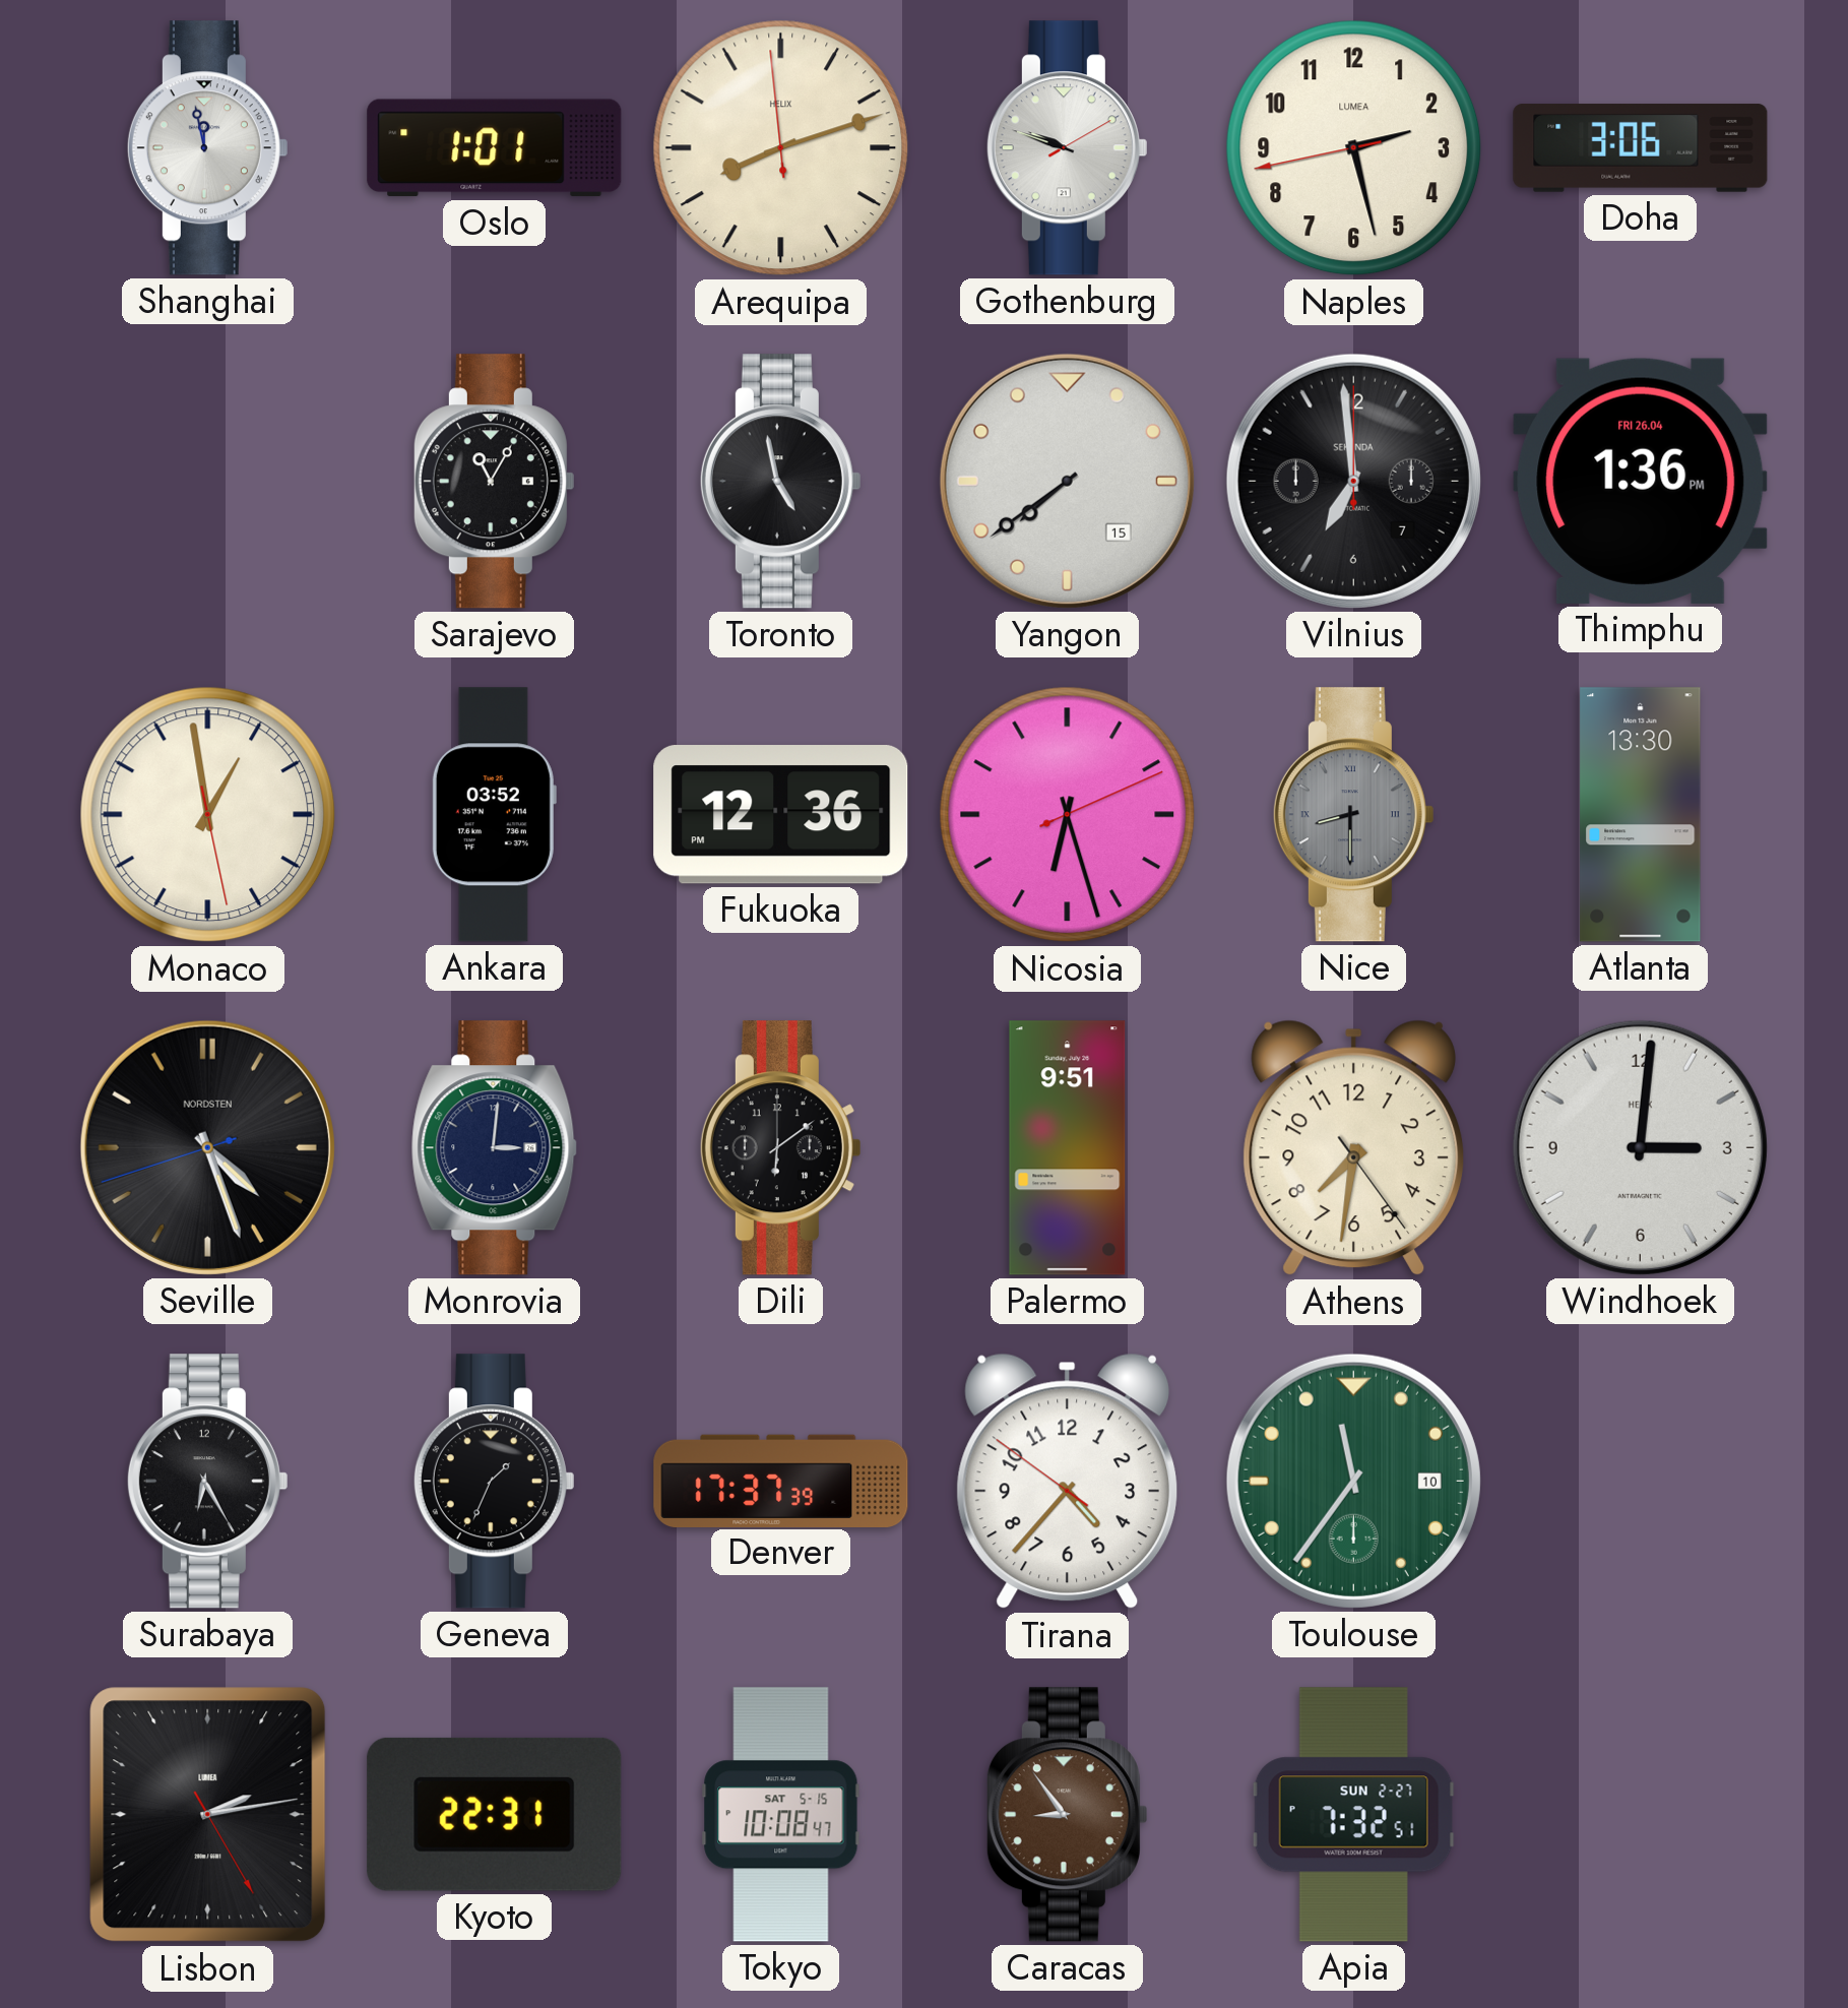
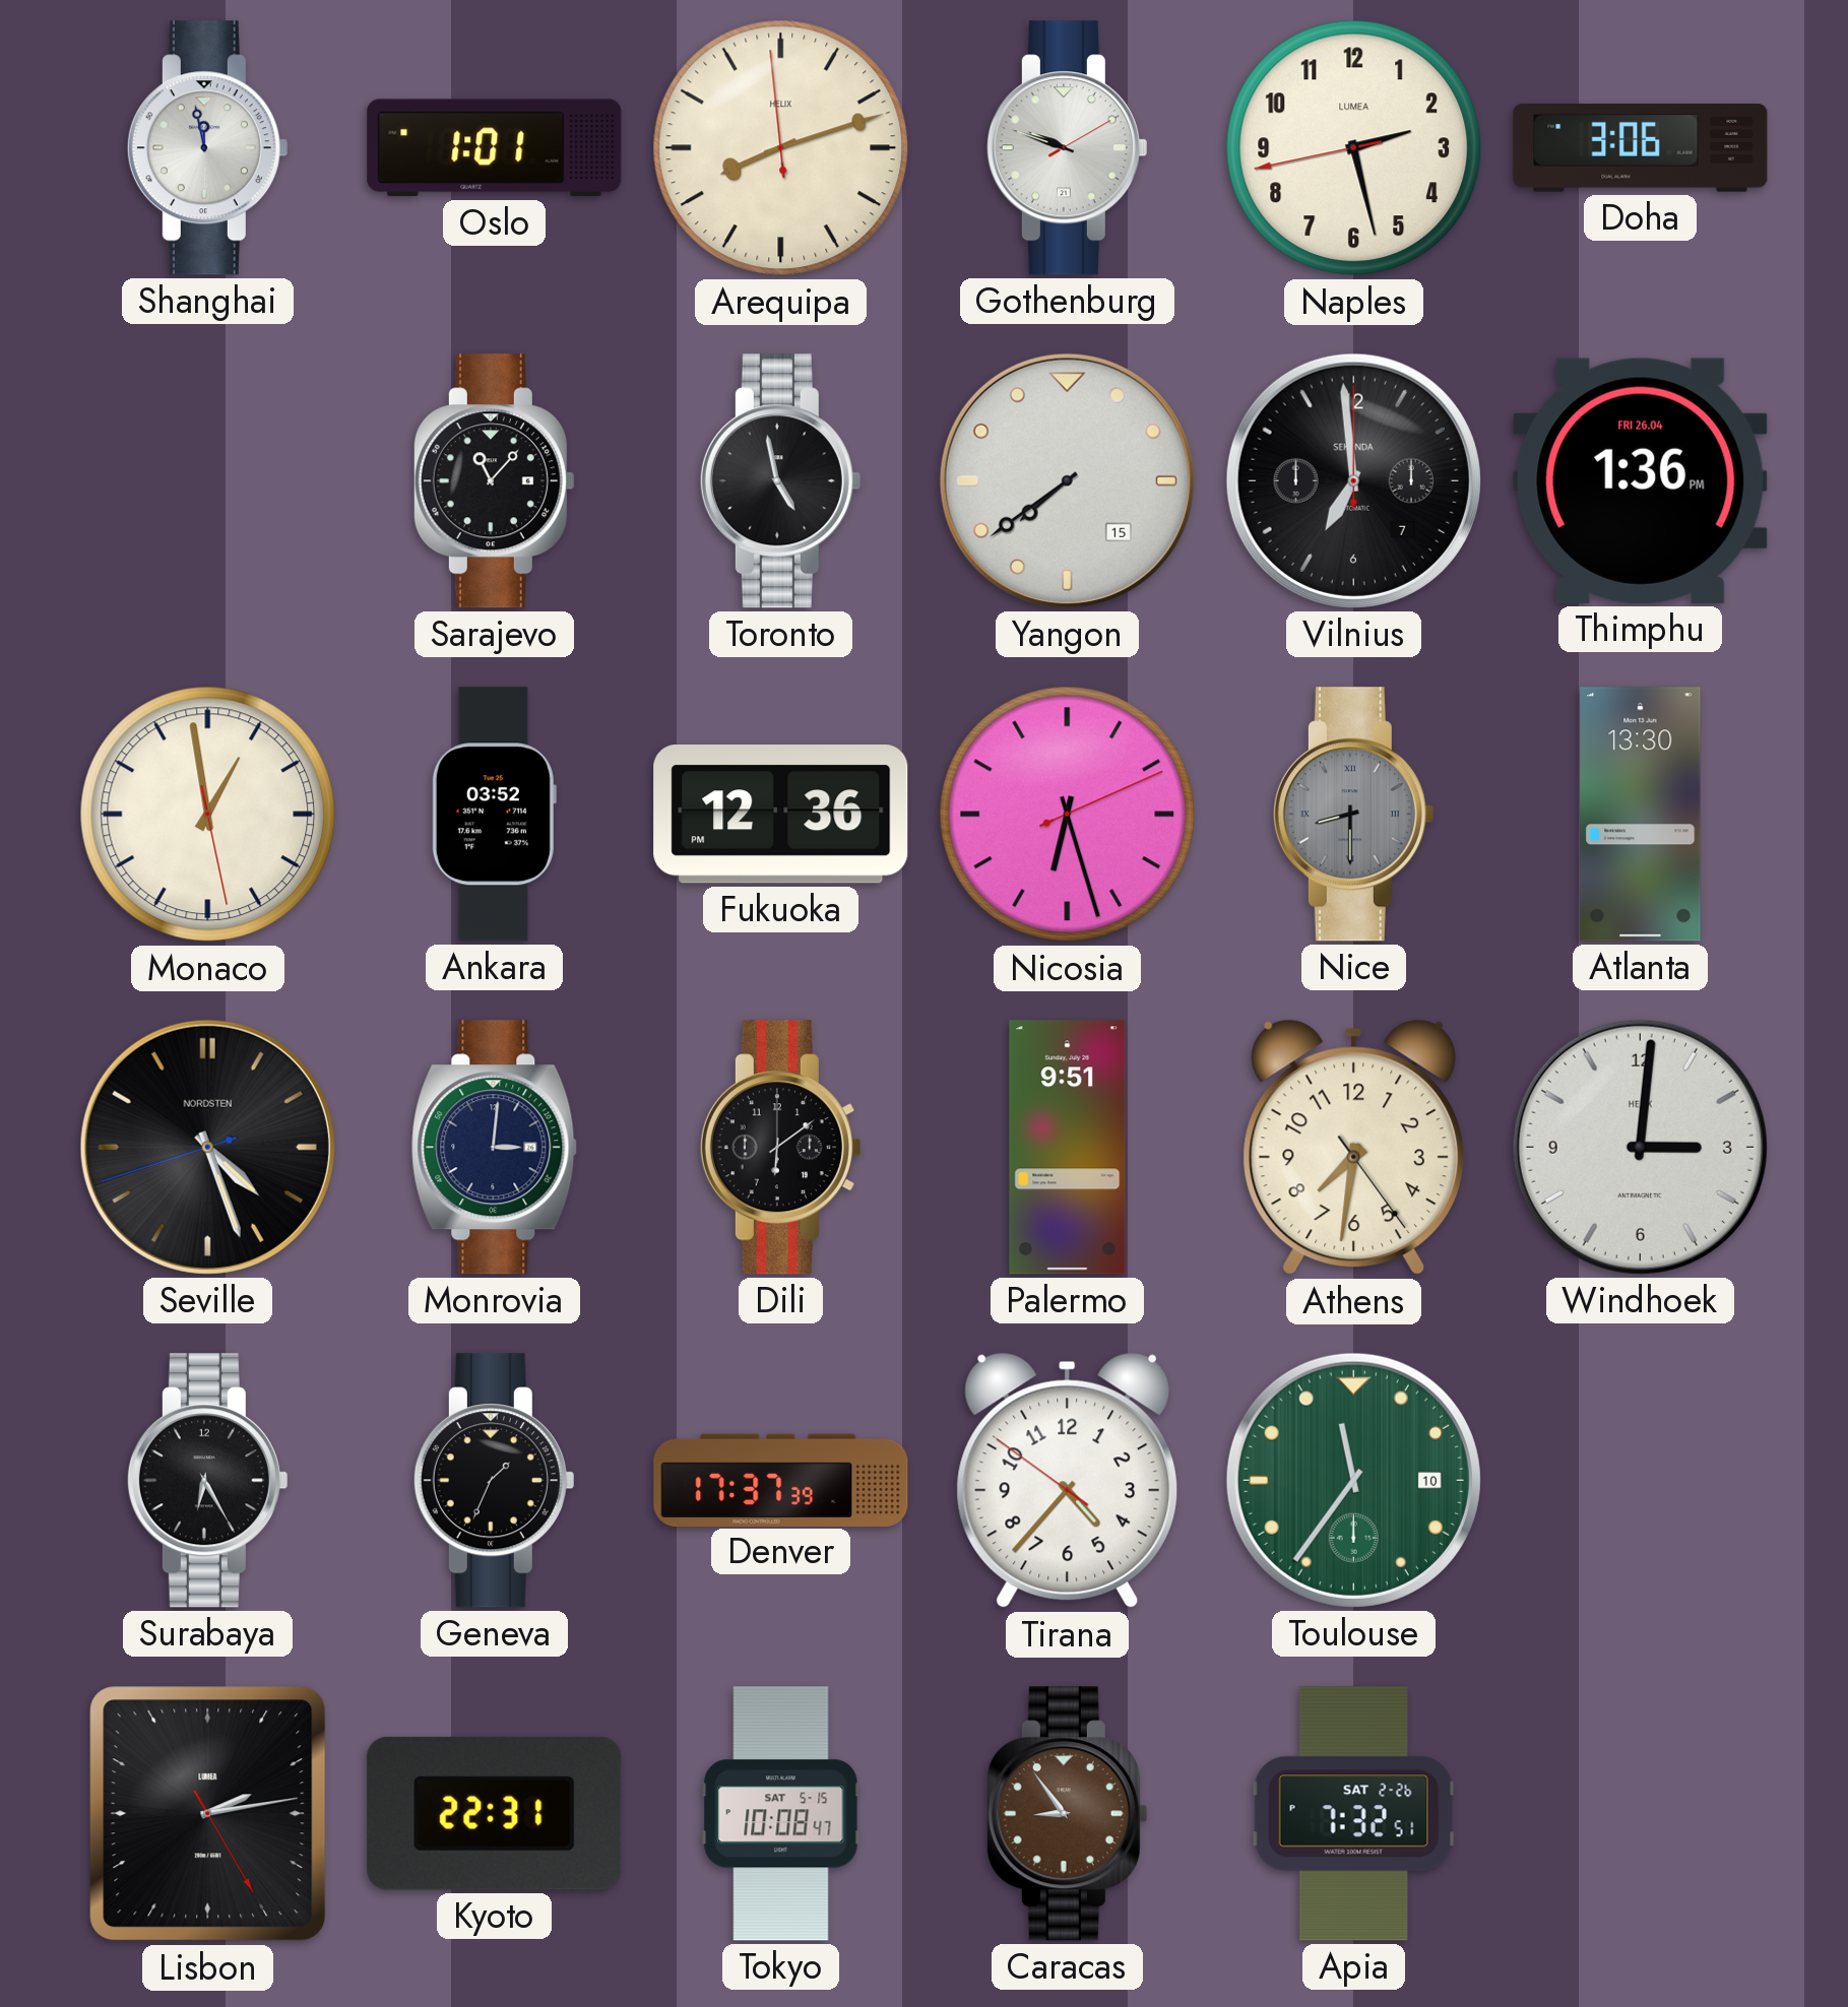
Sarajevo: 11:05 -> 11:07
Apia date: SUN 2-27 -> SAT 2-26
